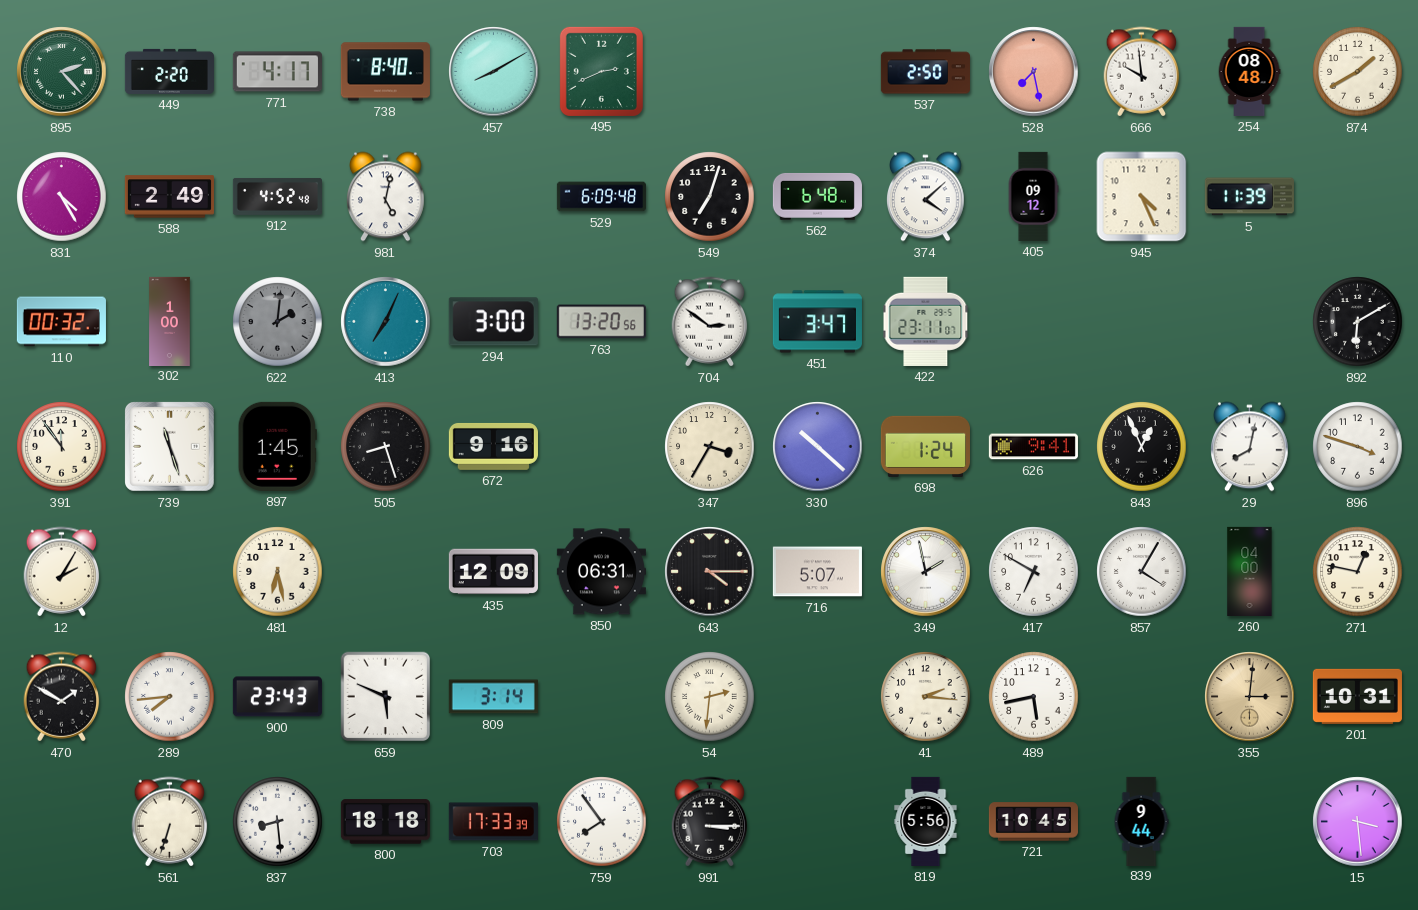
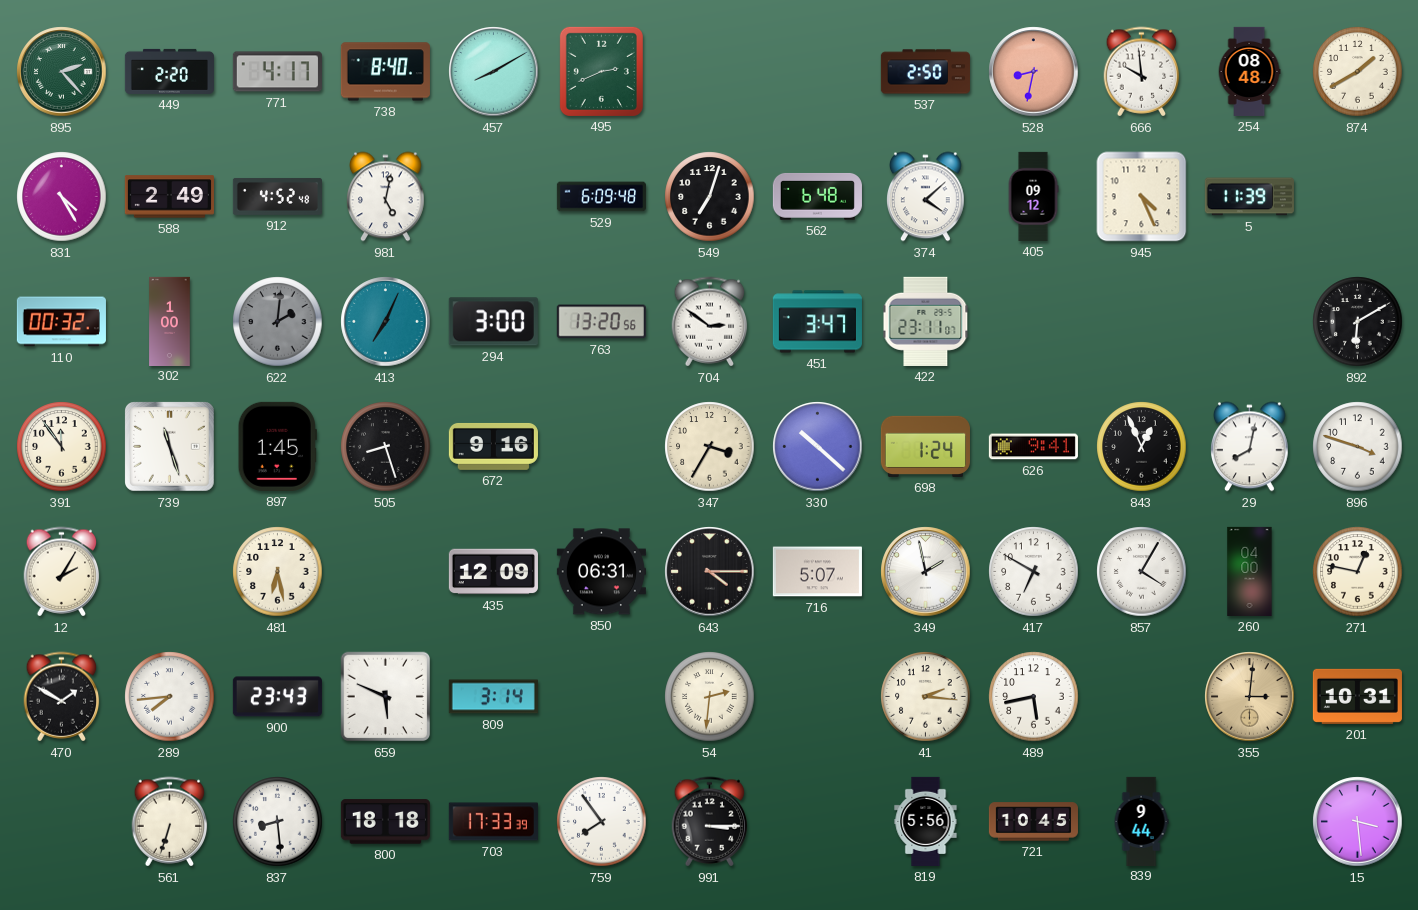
528: 7:28 -> 8:32
